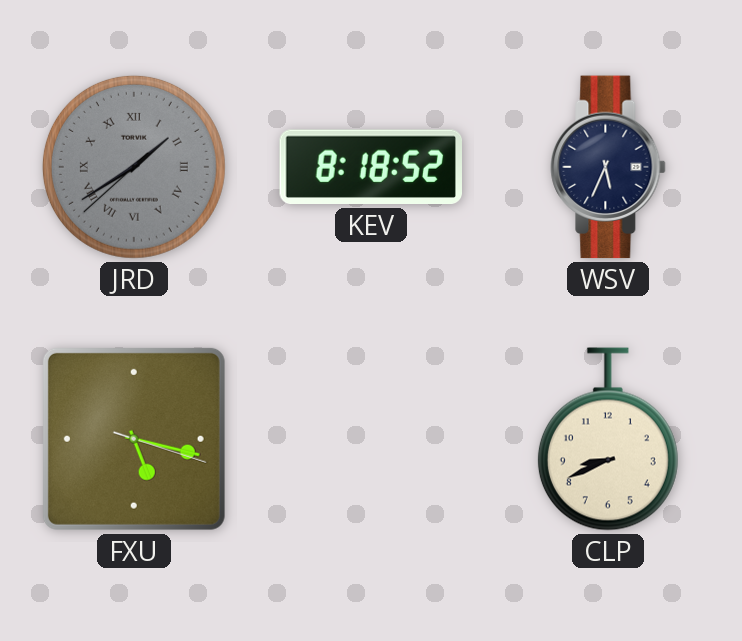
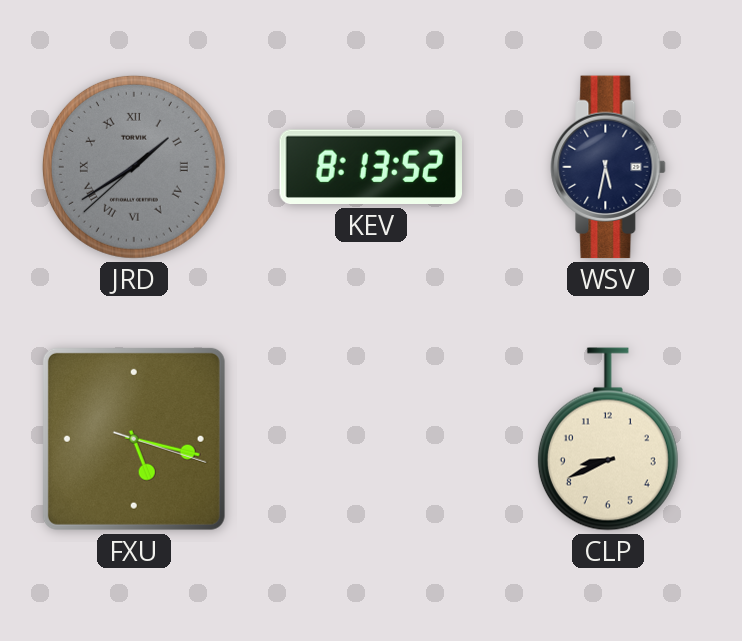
KEV: 8:18 -> 8:13
WSV: 5:34 -> 5:32
